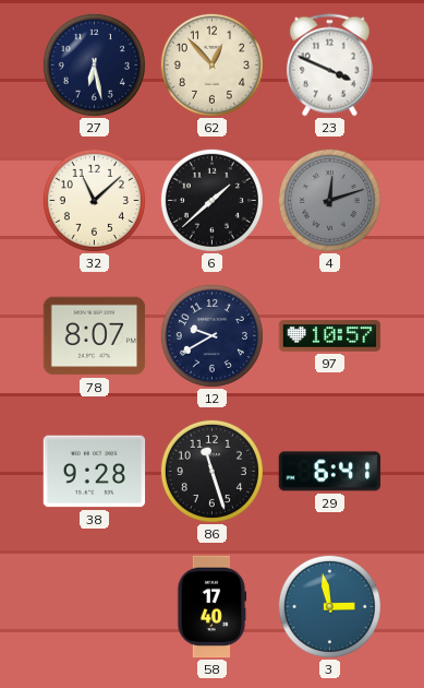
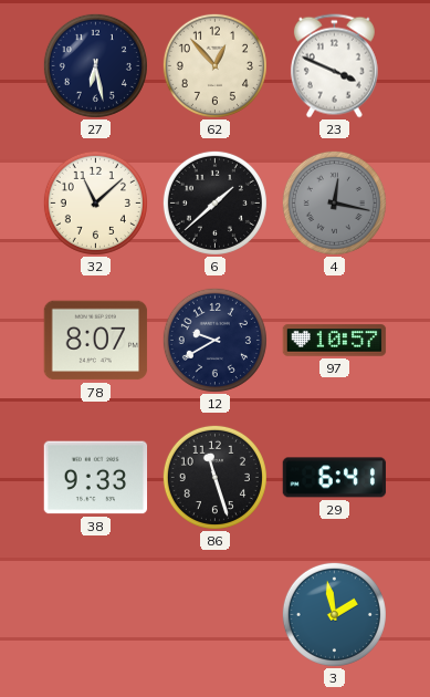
4: 12:12 -> 12:17
38: 9:28 -> 9:33
58: 17:40 -> none
3: 2:58 -> 1:58
